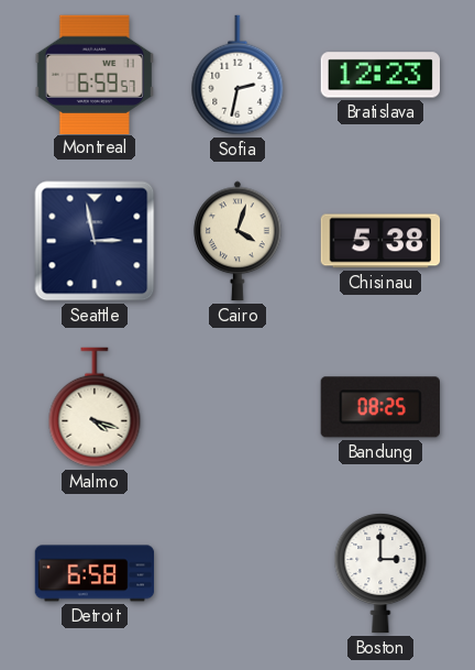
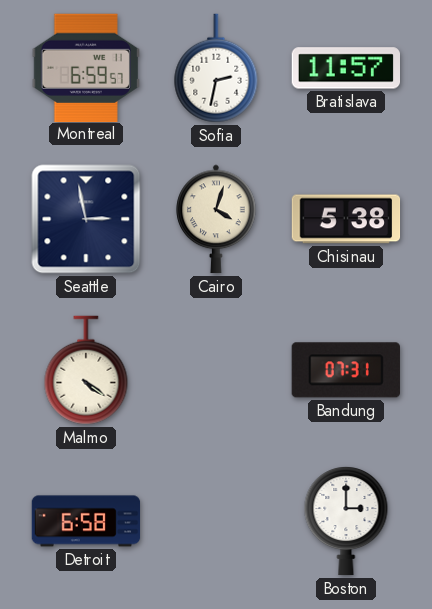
Bratislava: 12:23 -> 11:57
Malmo: 4:18 -> 4:21
Bandung: 08:25 -> 07:31
